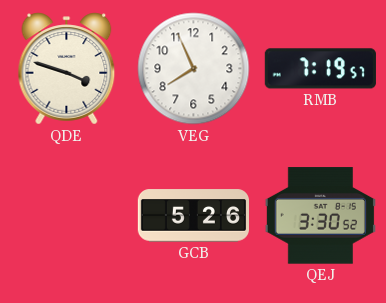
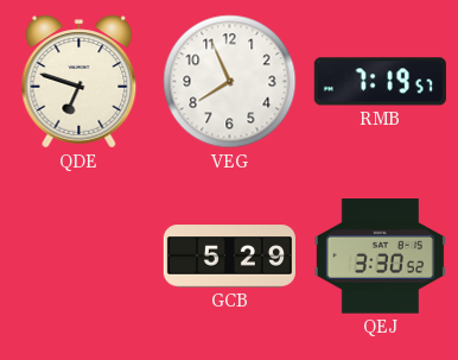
QDE: 3:48 -> 6:48
GCB: 5:26 -> 5:29
